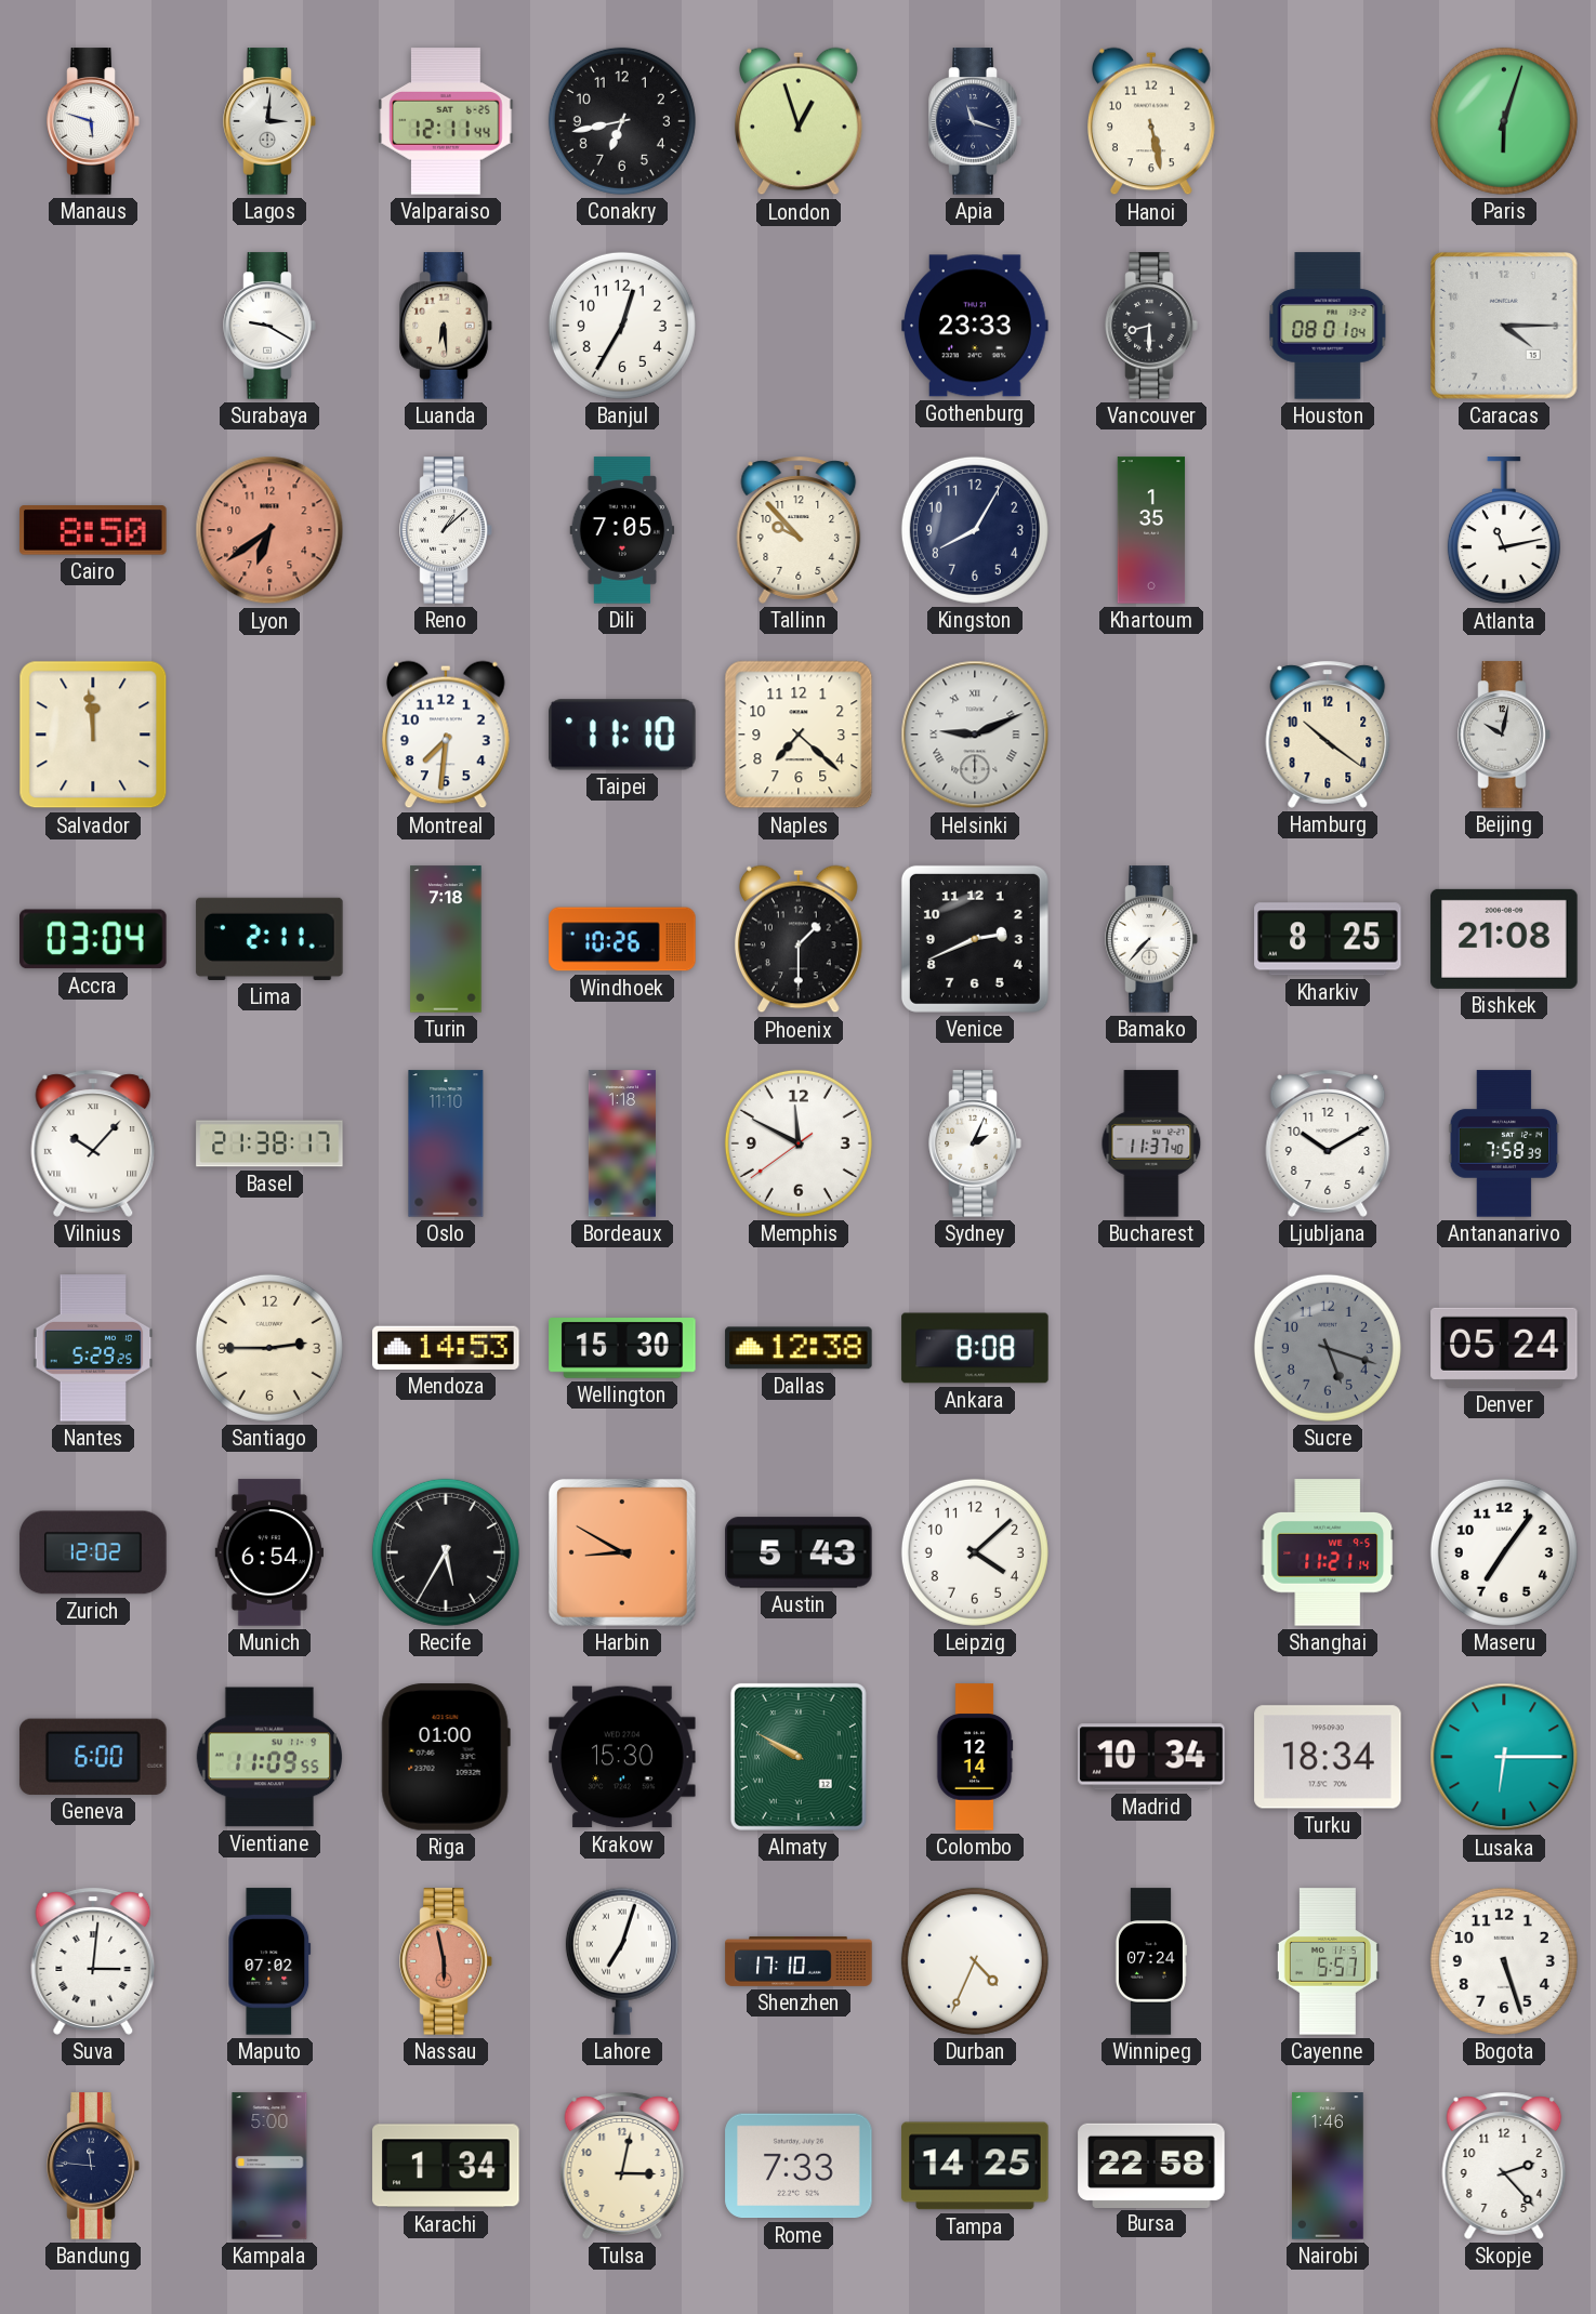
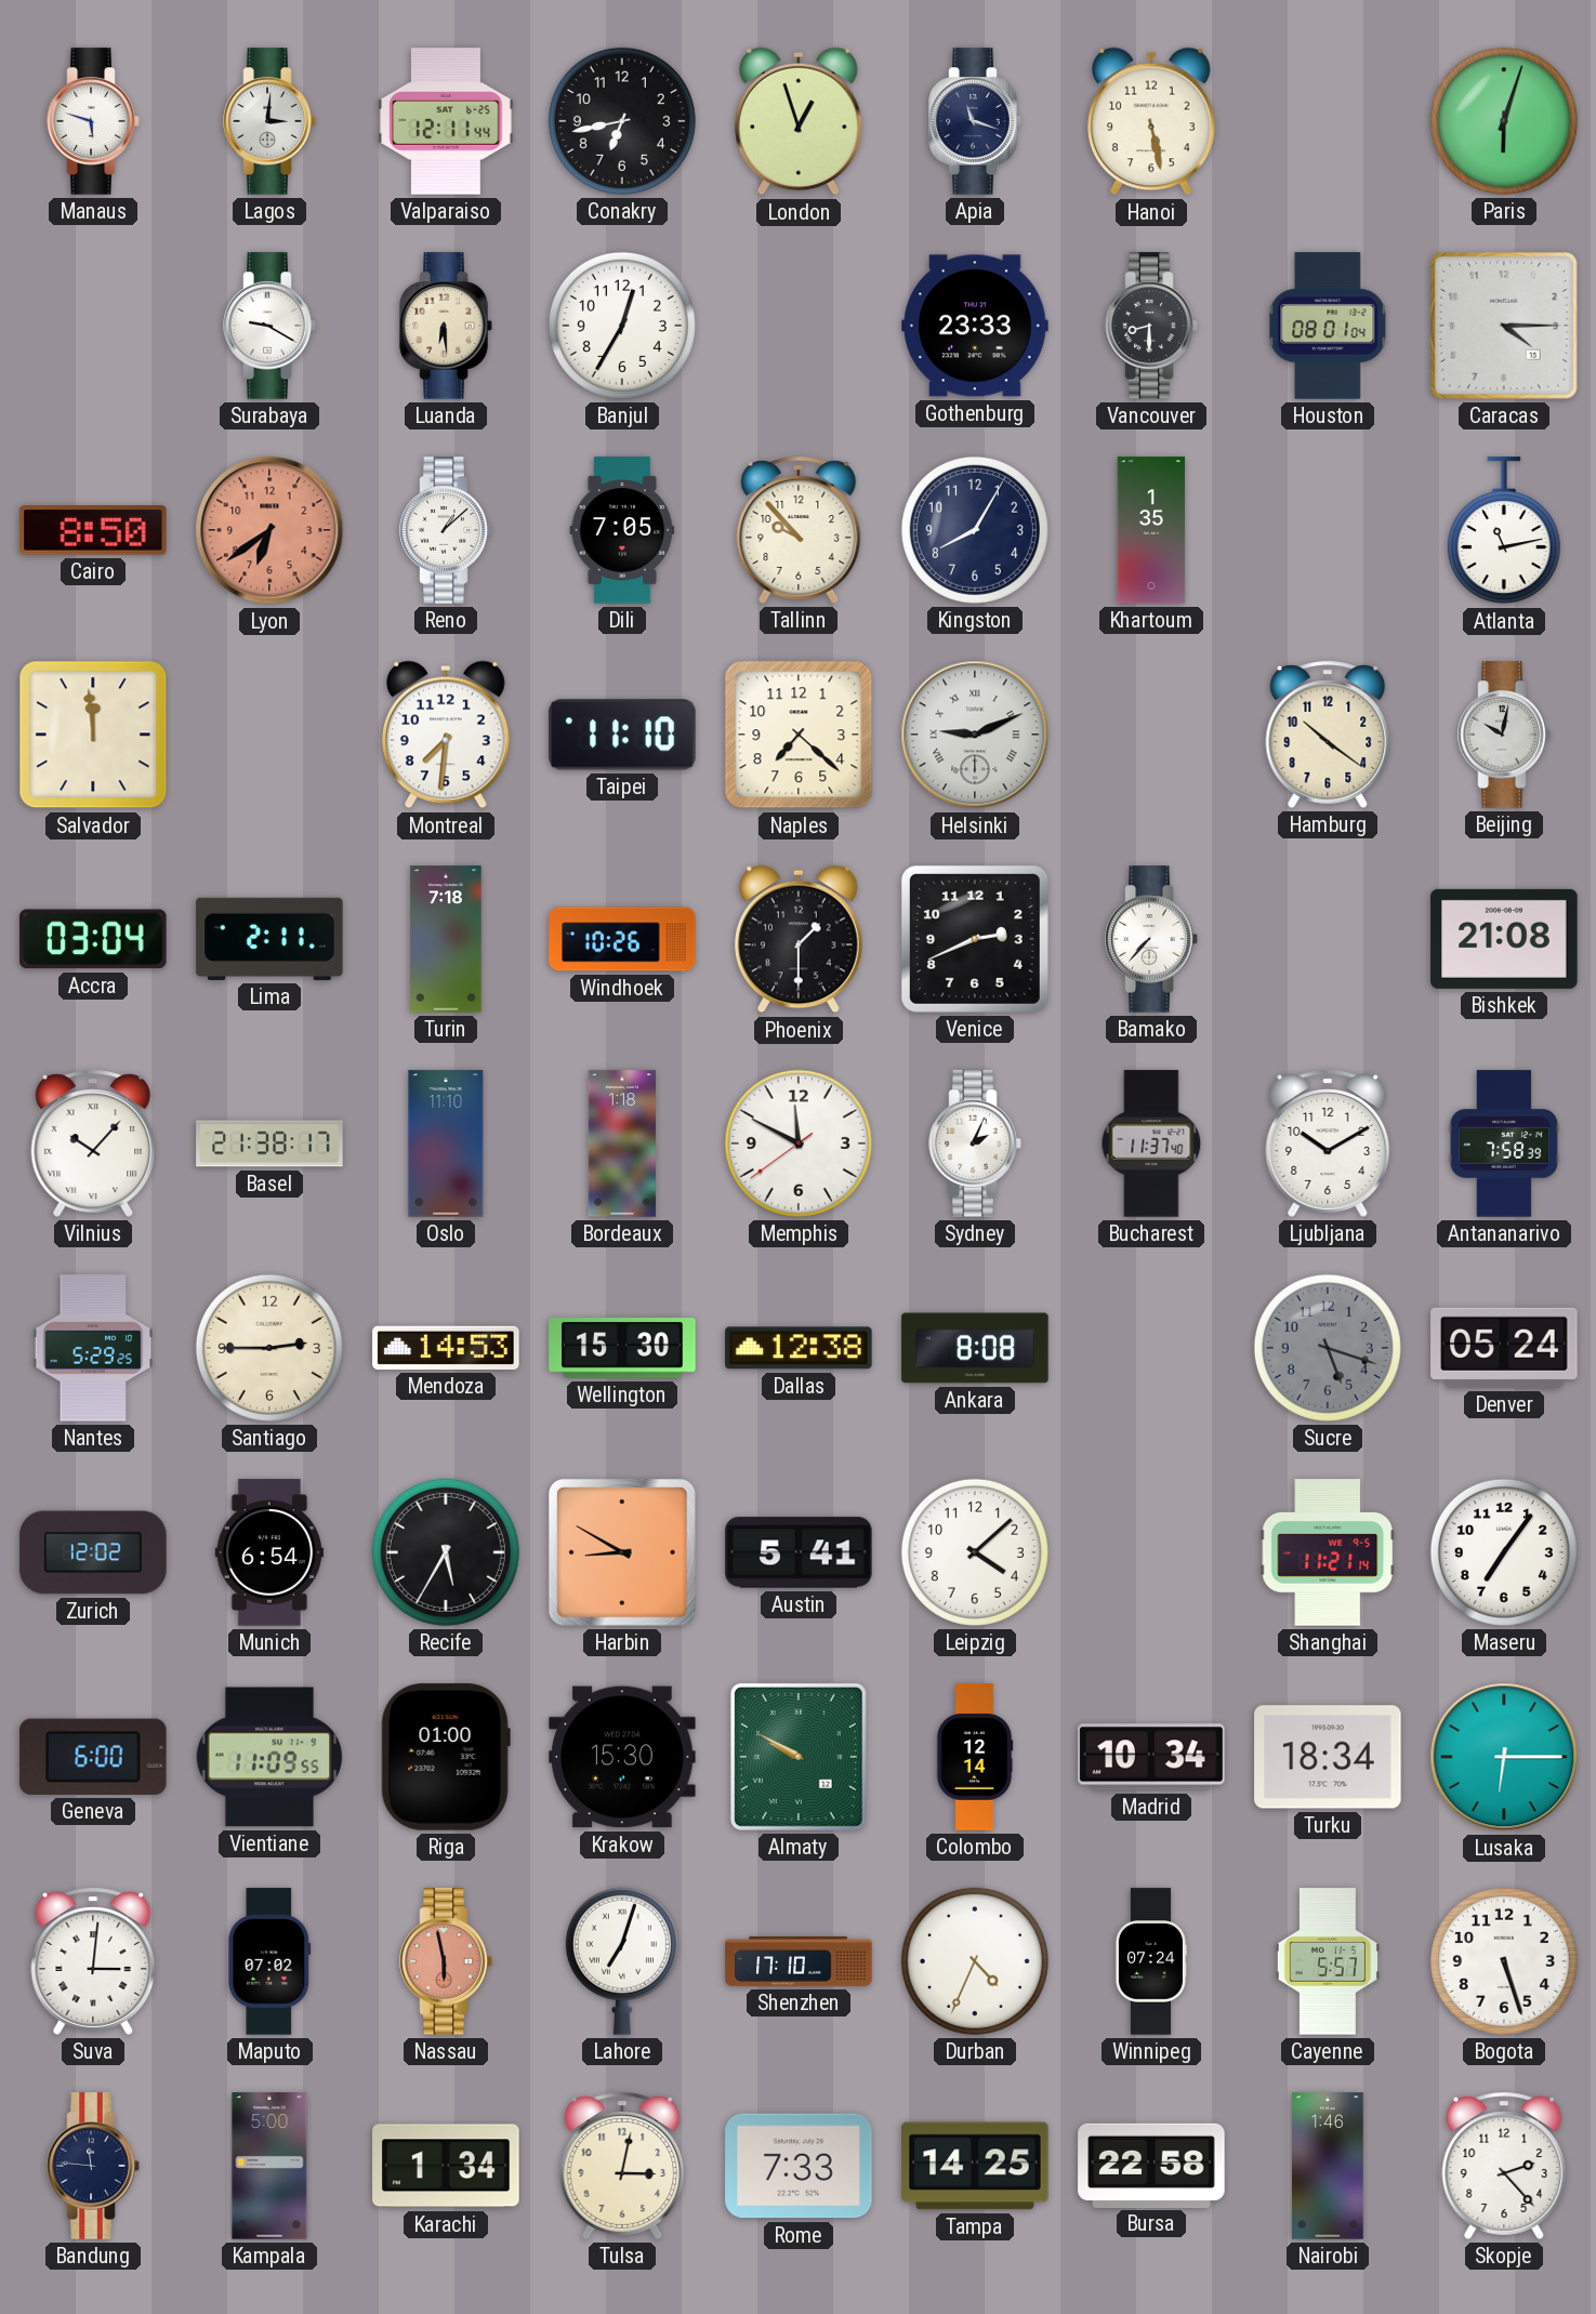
Kharkiv: 8:25 -> none
Austin: 5:43 -> 5:41
